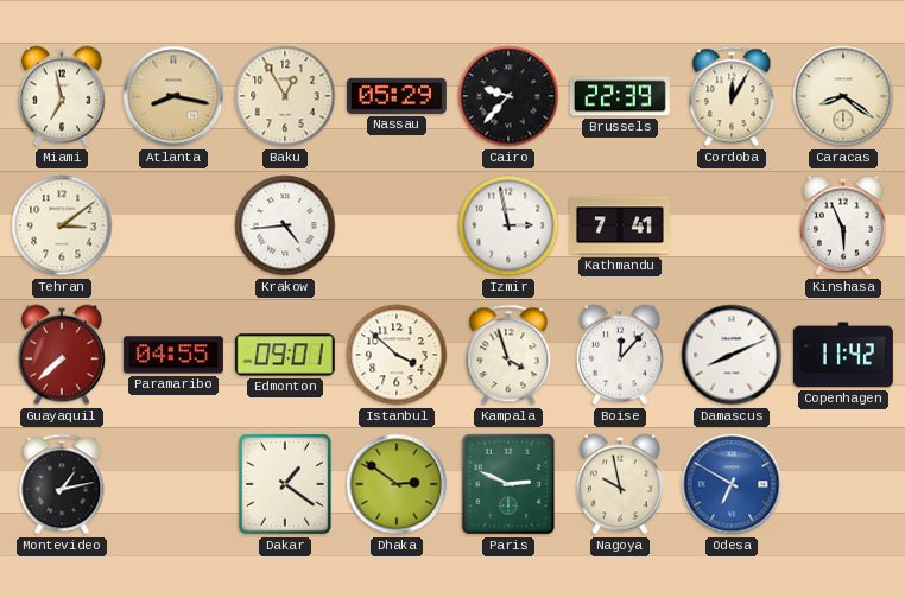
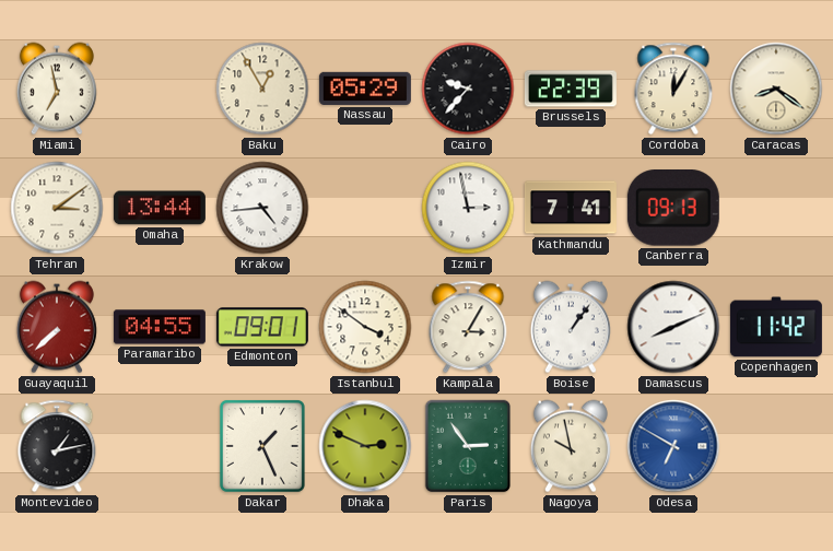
Atlanta: 8:17 -> none
Omaha: none -> 13:44
Canberra: none -> 09:13
Kinshasa: 5:56 -> none
Istanbul: 3:52 -> 3:51
Kampala: 3:57 -> 3:05
Boise: 12:07 -> 1:06
Dakar: 1:21 -> 1:26
Dhaka: 2:51 -> 2:49
Paris: 2:49 -> 2:54
